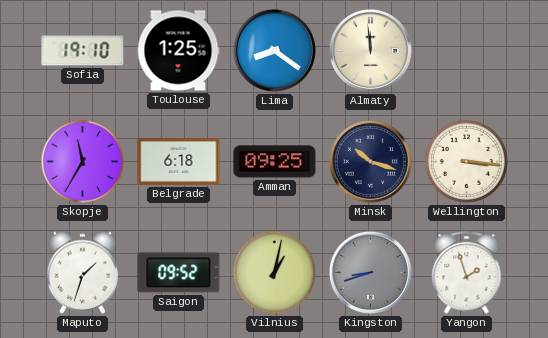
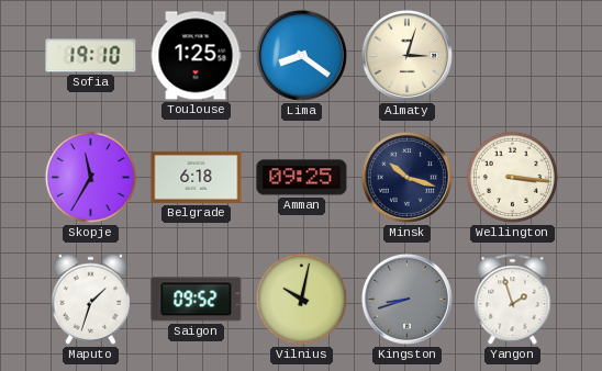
Almaty: 11:59 -> 3:03
Vilnius: 1:02 -> 10:02
